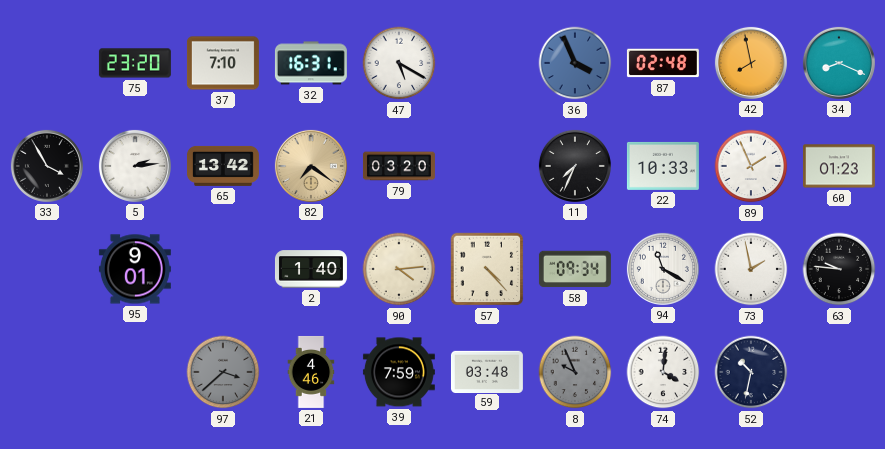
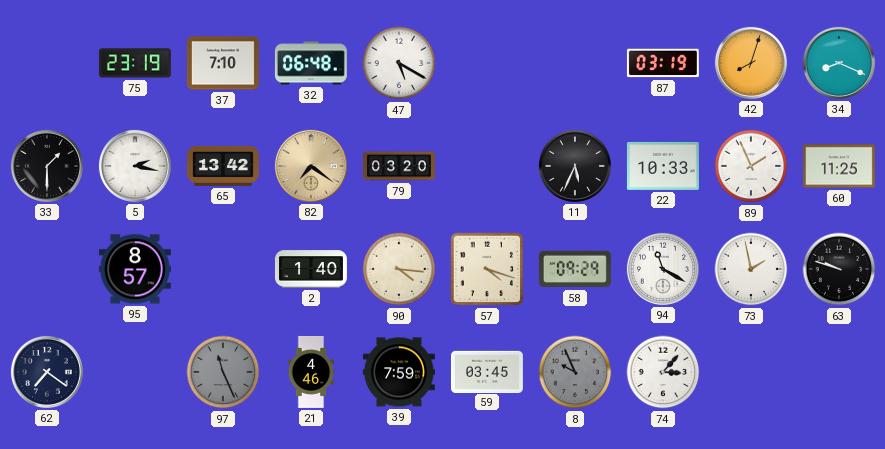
75: 23:20 -> 23:19
32: 16:31 -> 06:48
36: 3:56 -> none
87: 02:48 -> 03:19
42: 7:58 -> 8:03
33: 3:55 -> 1:30
5: 2:14 -> 2:17
11: 7:34 -> 5:34
60: 01:23 -> 11:25
95: 9:01 -> 8:57
90: 4:14 -> 4:16
57: 4:23 -> 4:18
58: 09:34 -> 09:29
63: 9:46 -> 9:48
62: none -> 7:21
97: 3:38 -> 11:26
59: 03:48 -> 03:45
74: 4:01 -> 3:07
52: 10:32 -> none
